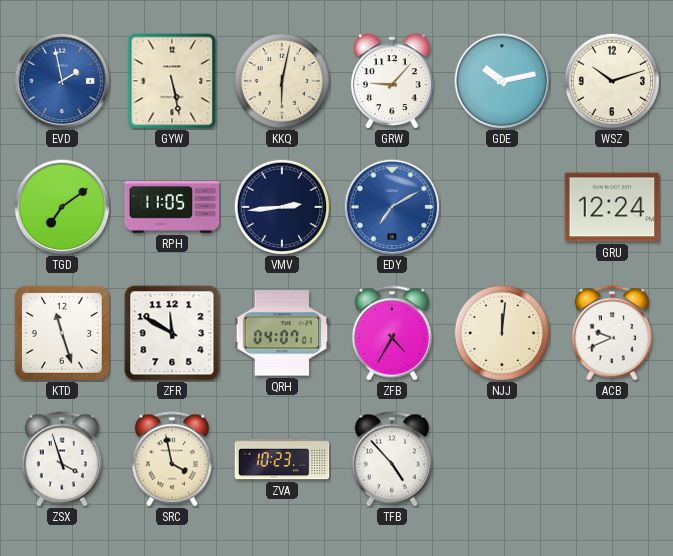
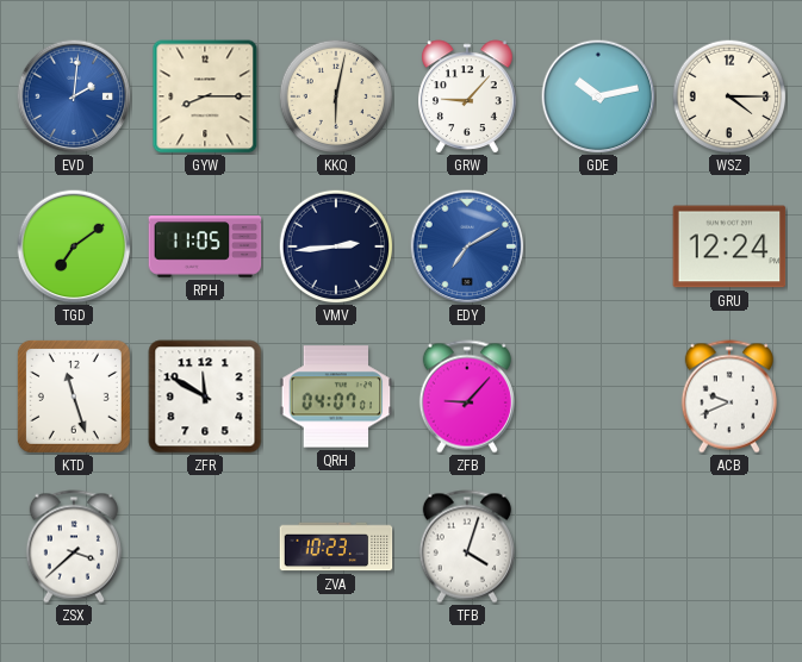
EVD: 1:58 -> 2:01
GYW: 5:28 -> 8:15
WSZ: 10:12 -> 4:15
ZFB: 4:35 -> 9:07
NJJ: 12:01 -> none
ZSX: 3:57 -> 3:38
SRC: 3:58 -> none
TFB: 4:53 -> 4:03
